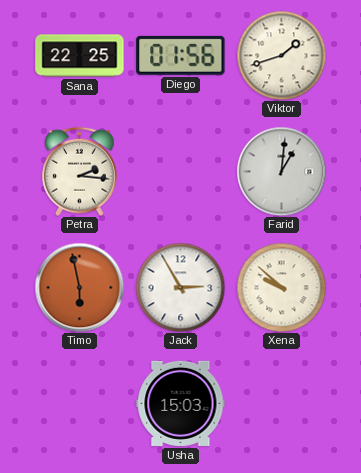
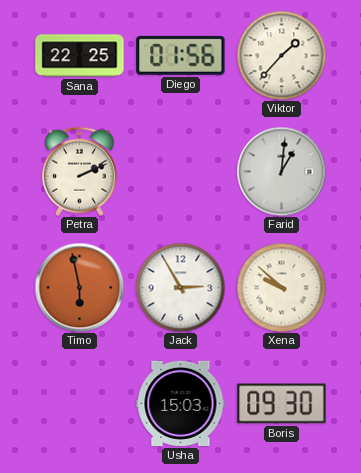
Viktor: 1:42 -> 1:37
Petra: 2:16 -> 2:11
Boris: none -> 09:30
